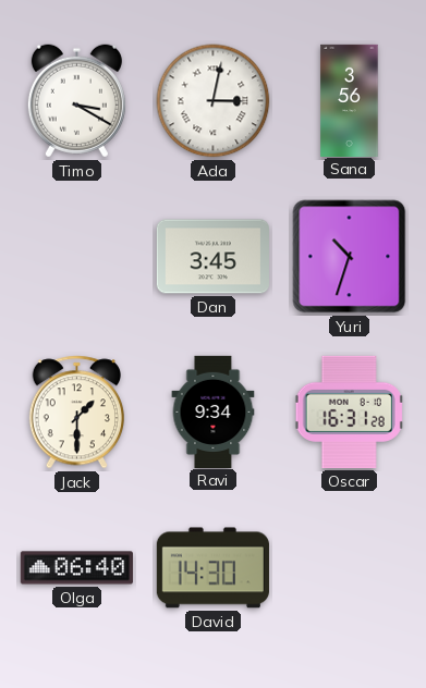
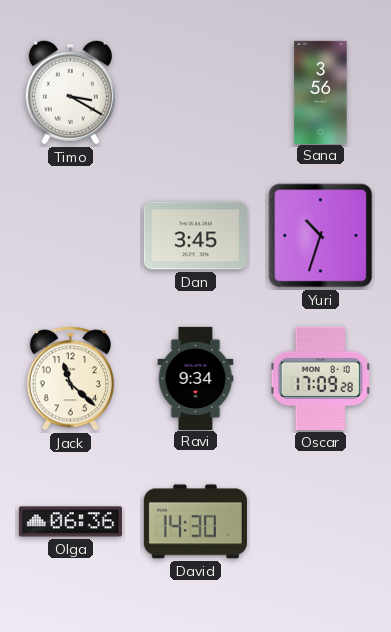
Ada: 3:02 -> none
Jack: 1:30 -> 11:22
Oscar: 16:31 -> 17:09
Olga: 06:40 -> 06:36
